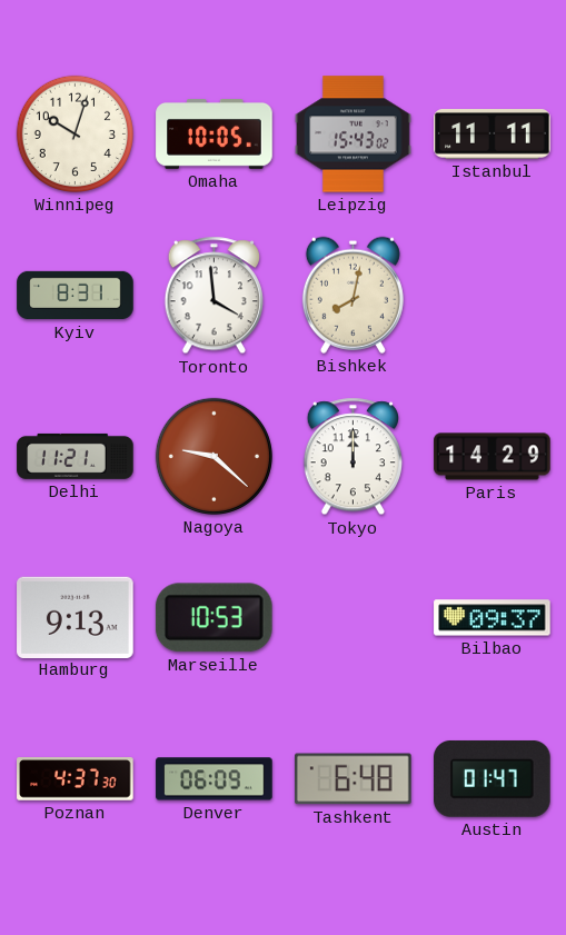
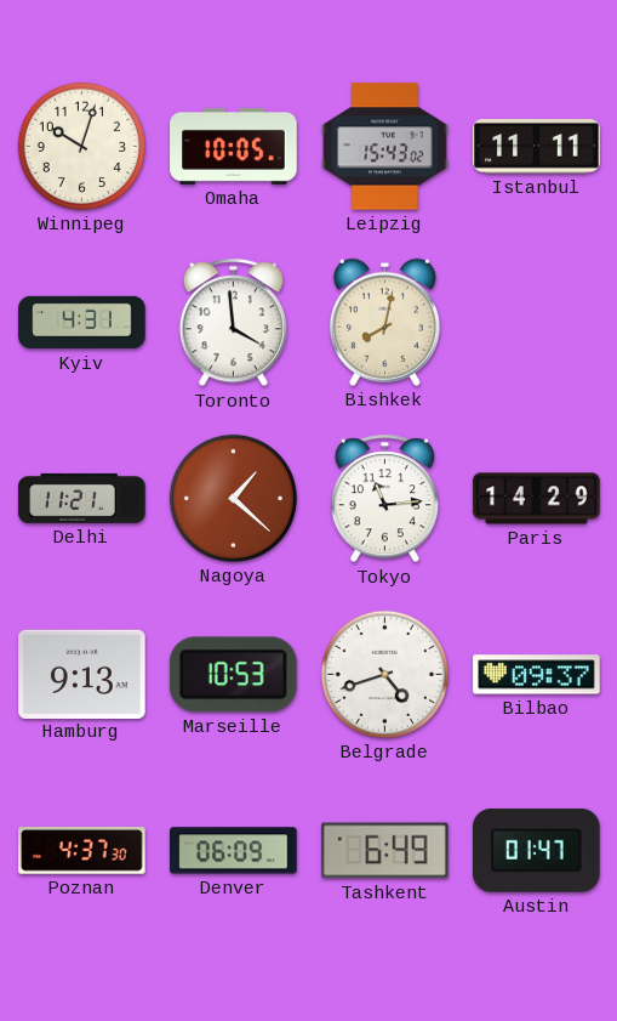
Kyiv: 8:31 -> 4:31
Nagoya: 9:22 -> 1:22
Tokyo: 12:00 -> 11:14
Belgrade: none -> 4:42
Tashkent: 6:48 -> 6:49
